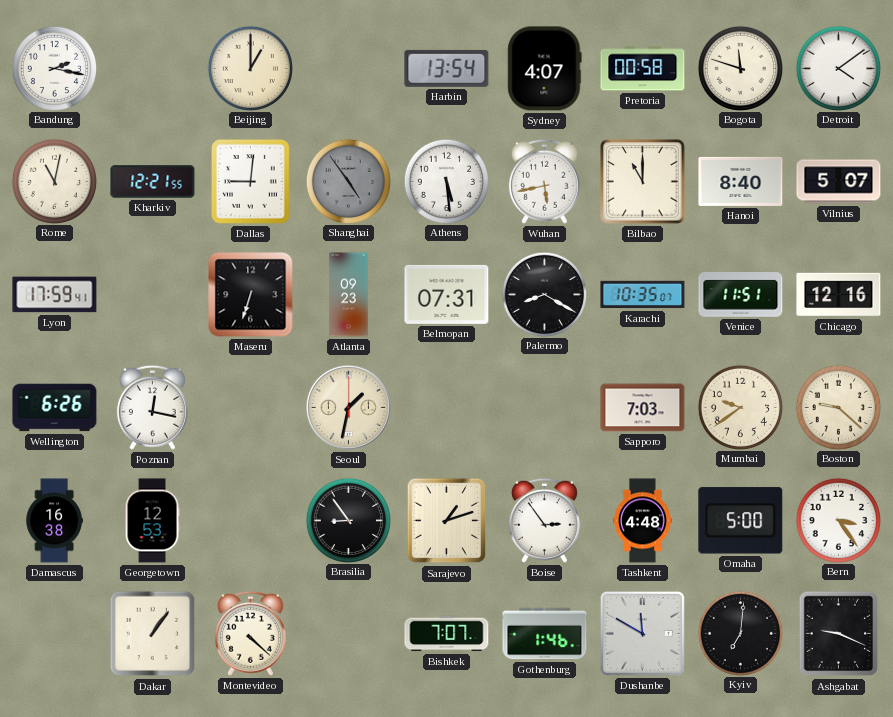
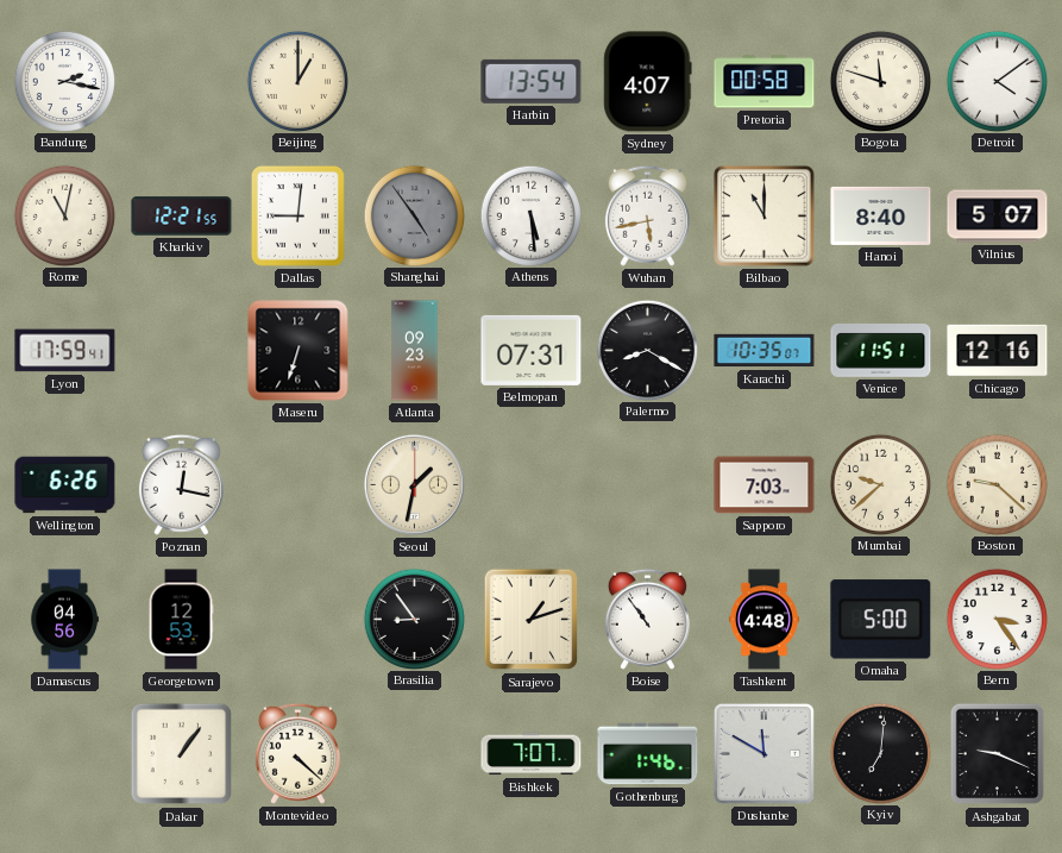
Mumbai: 9:39 -> 9:38
Damascus: 16:38 -> 04:56
Boise: 2:54 -> 10:54
